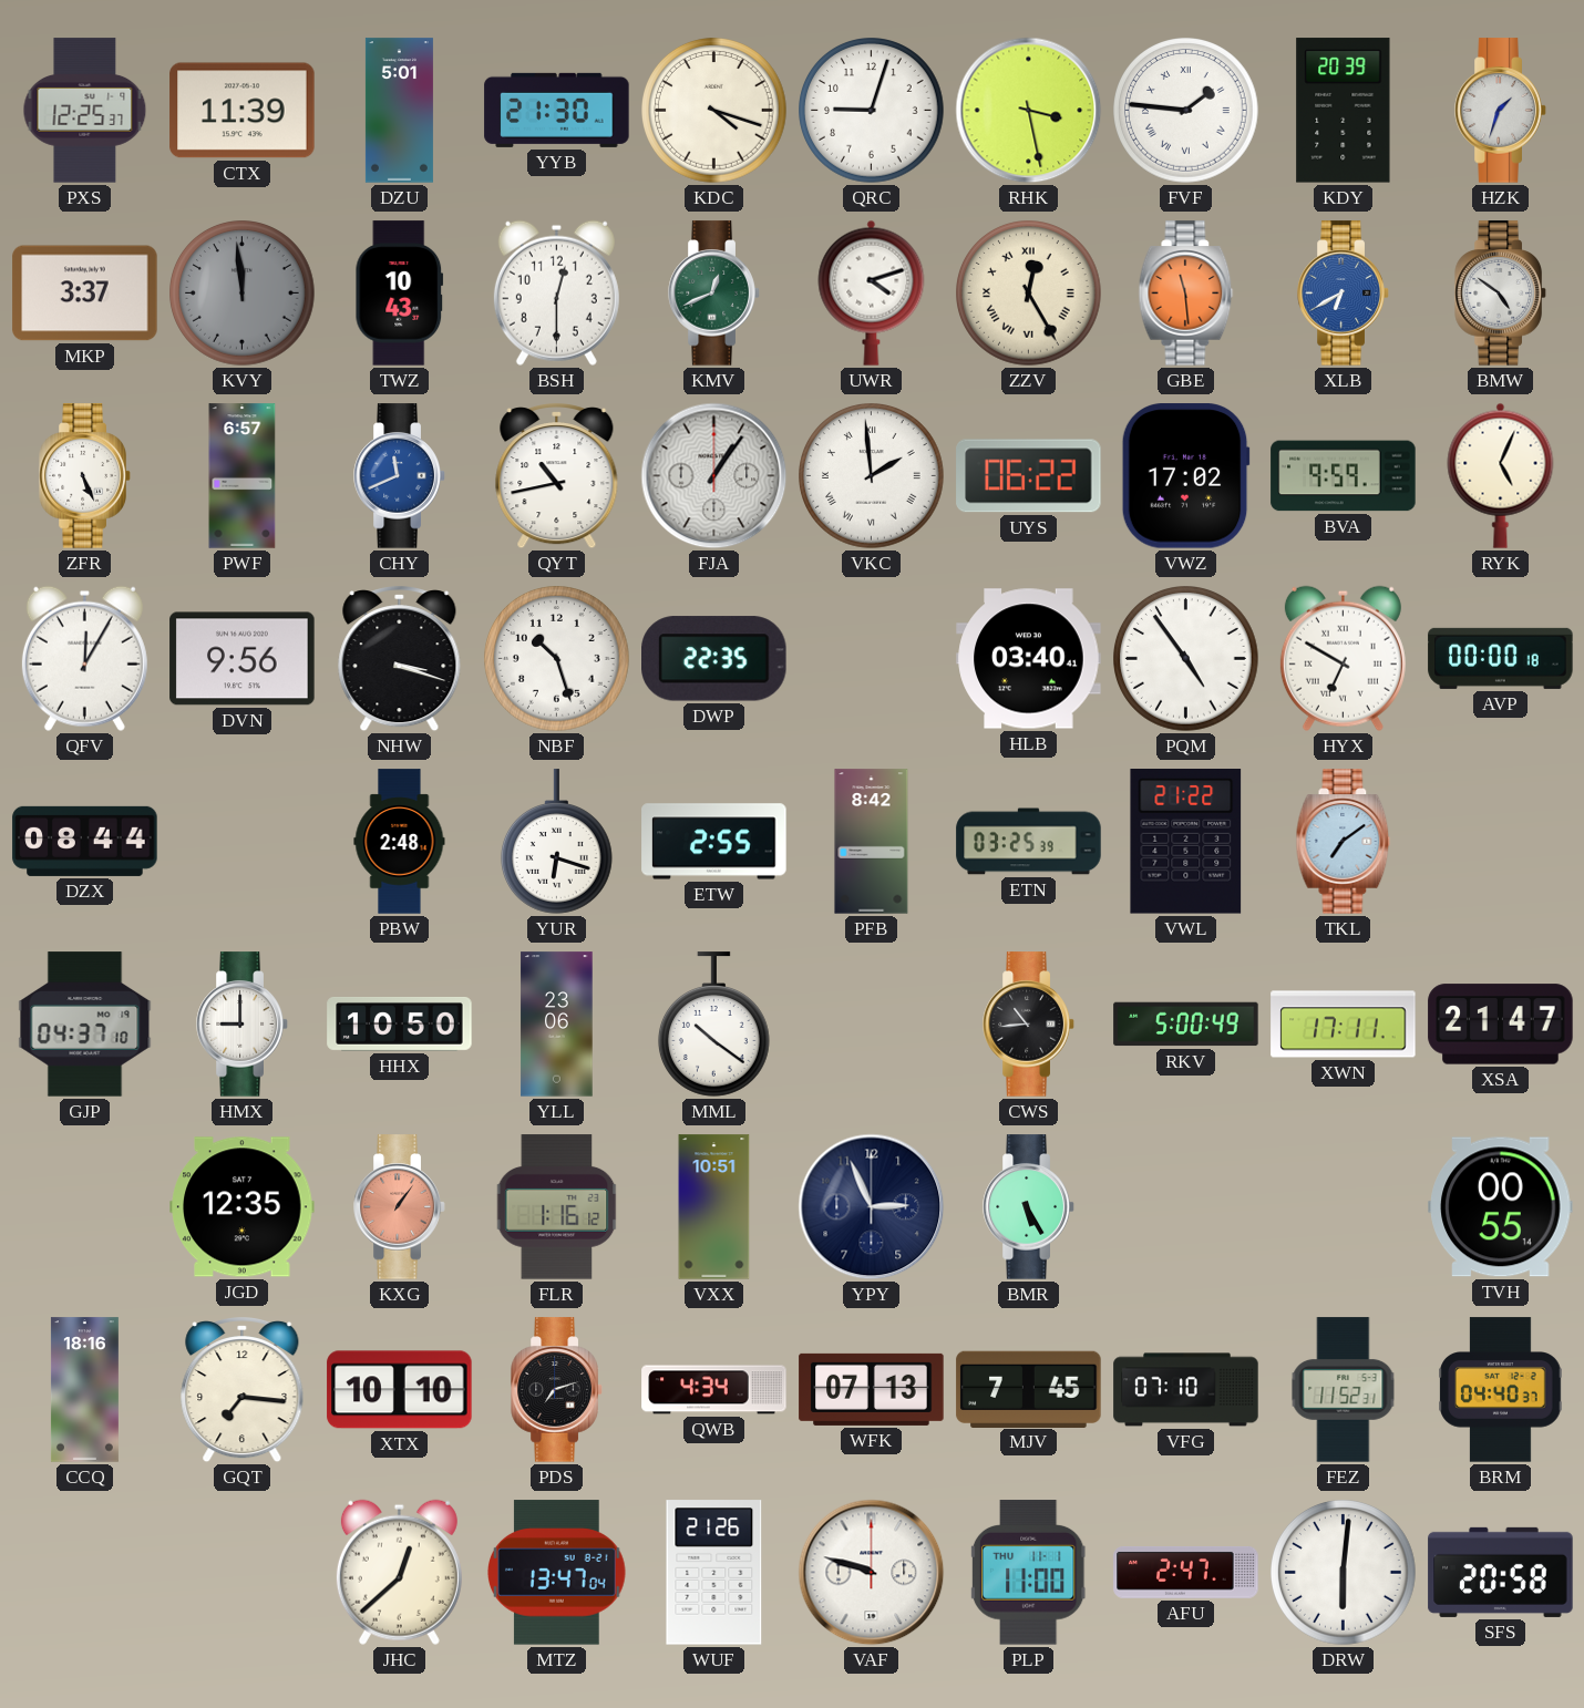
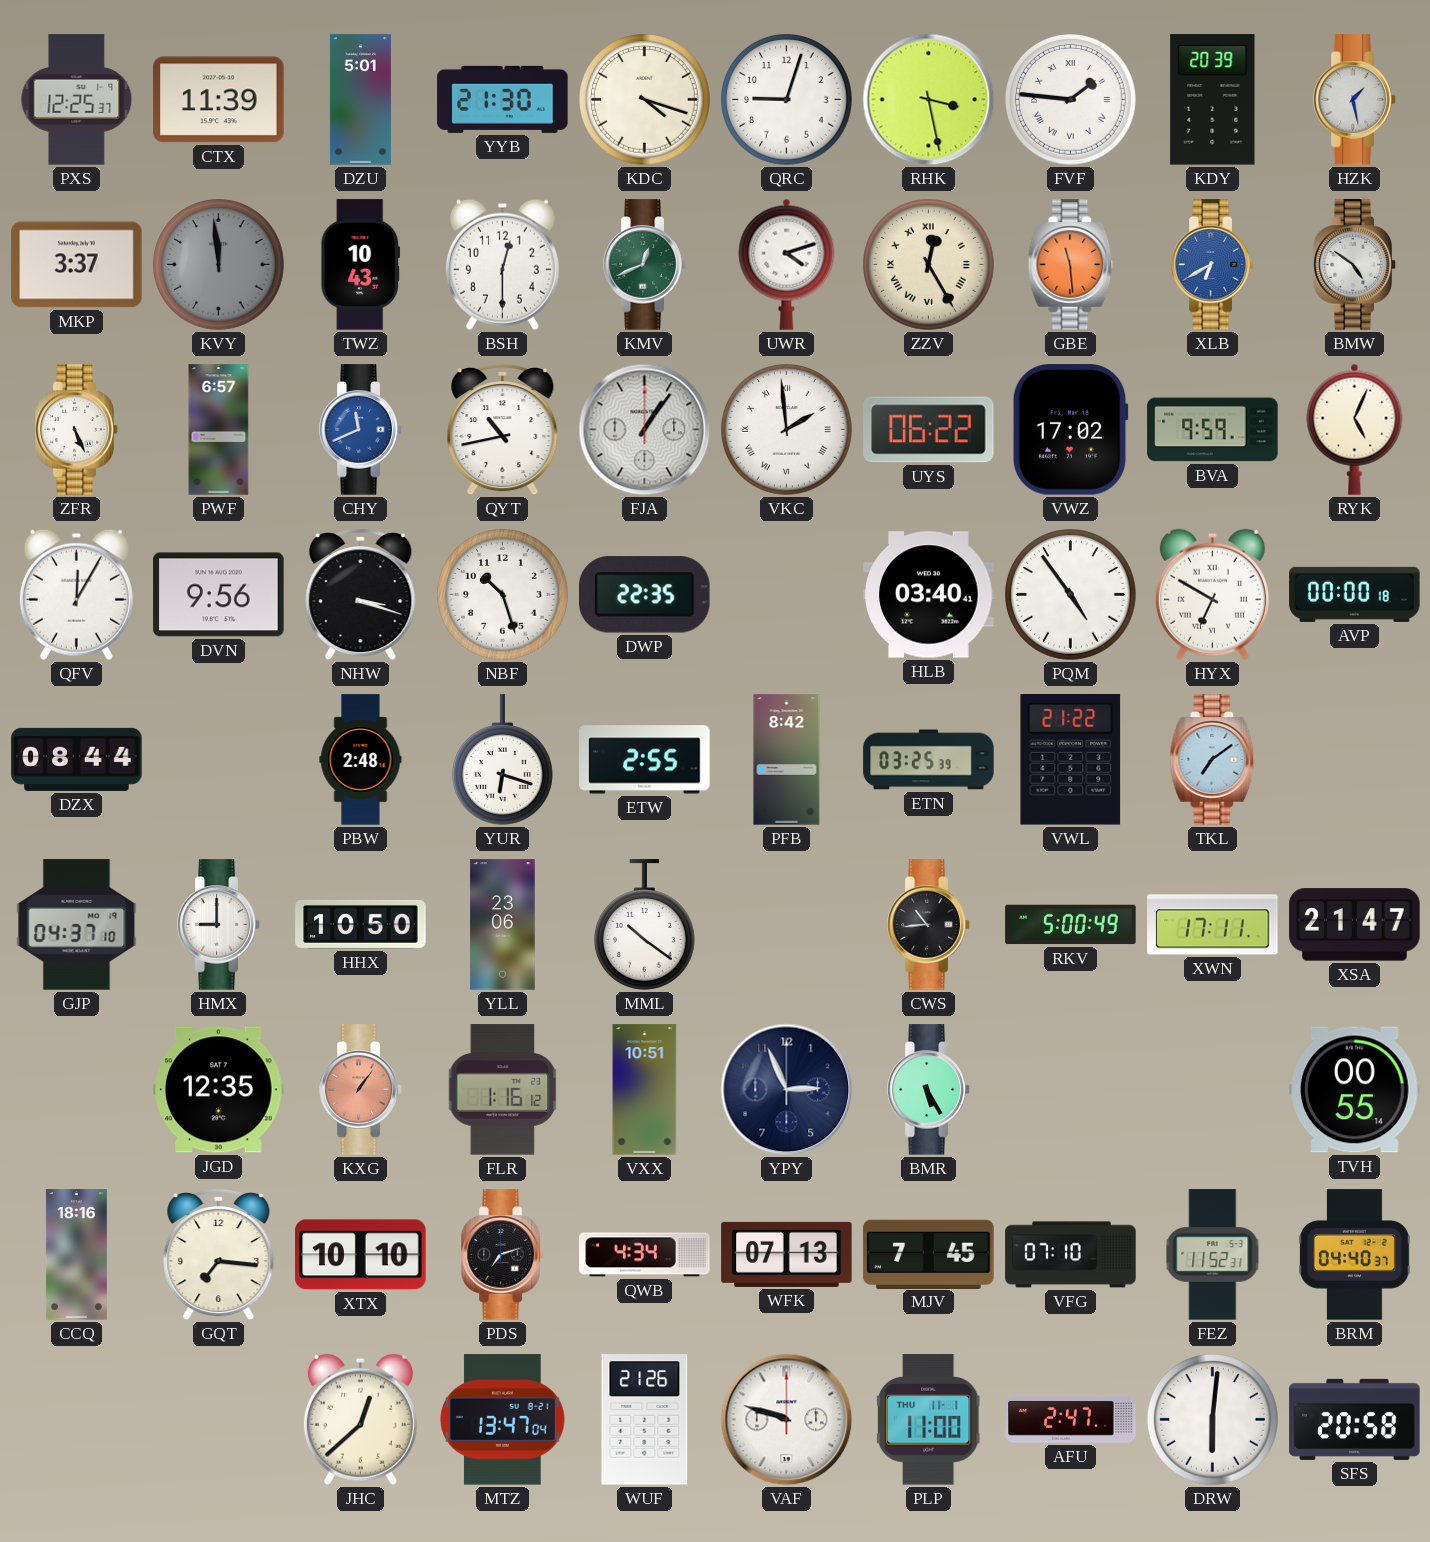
HZK: 1:33 -> 1:28
